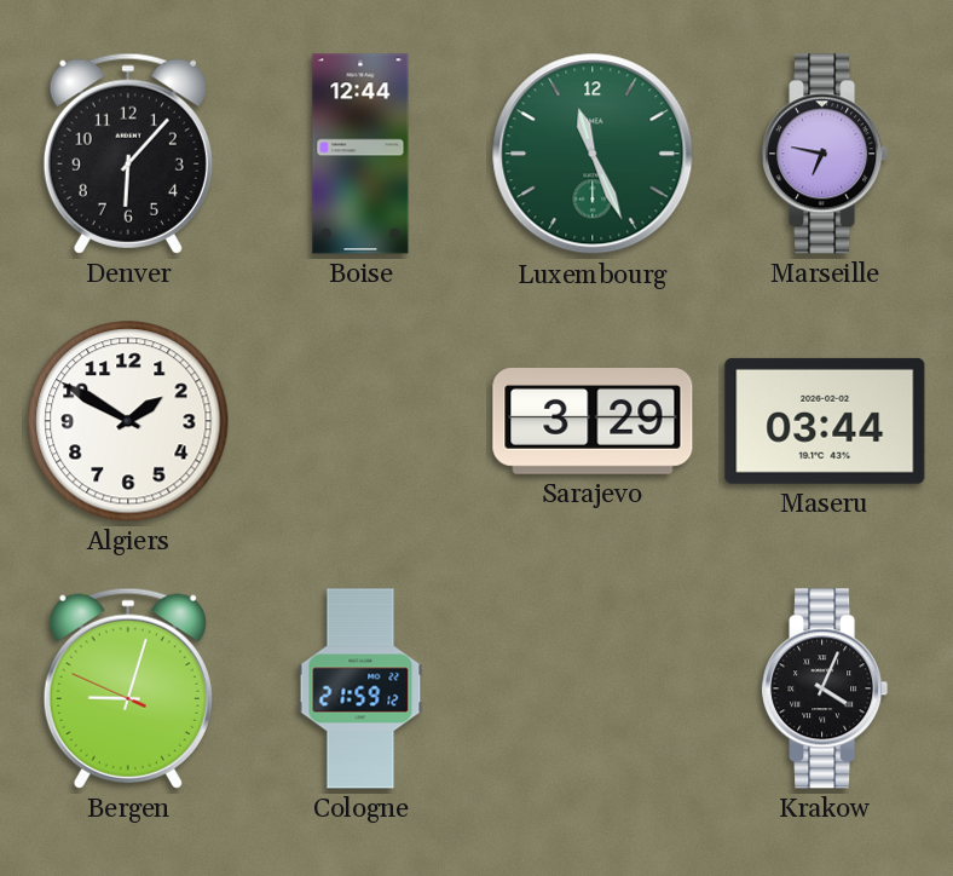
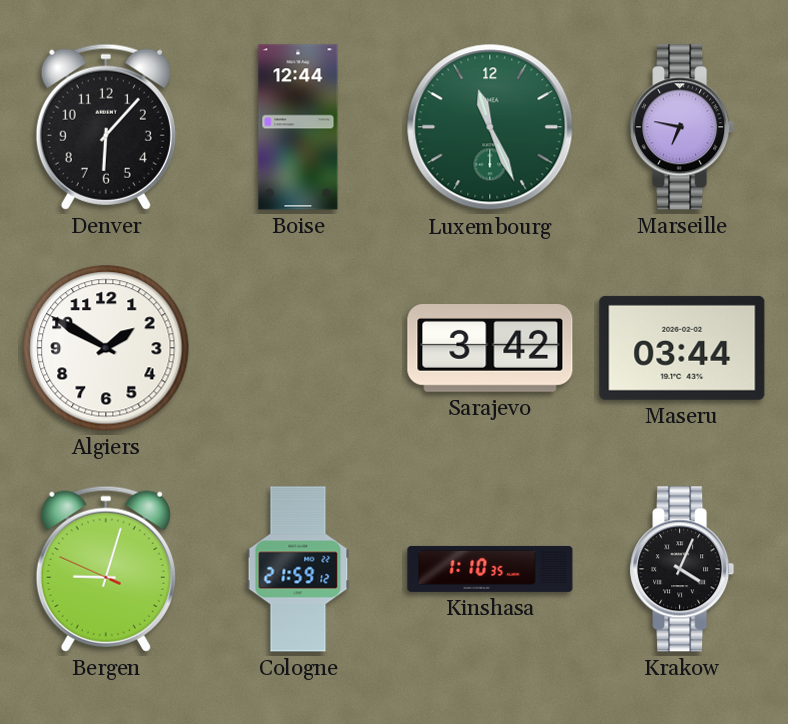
Sarajevo: 3:29 -> 3:42
Kinshasa: none -> 1:10
